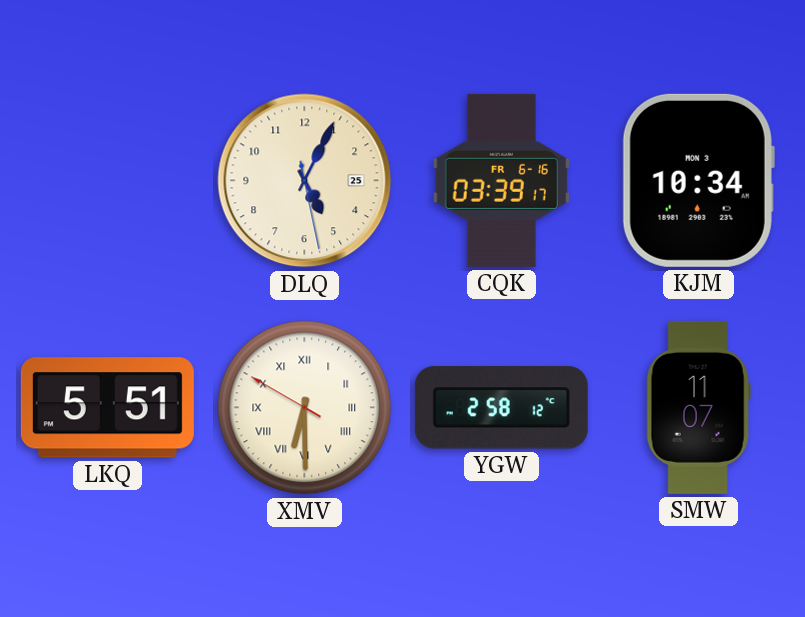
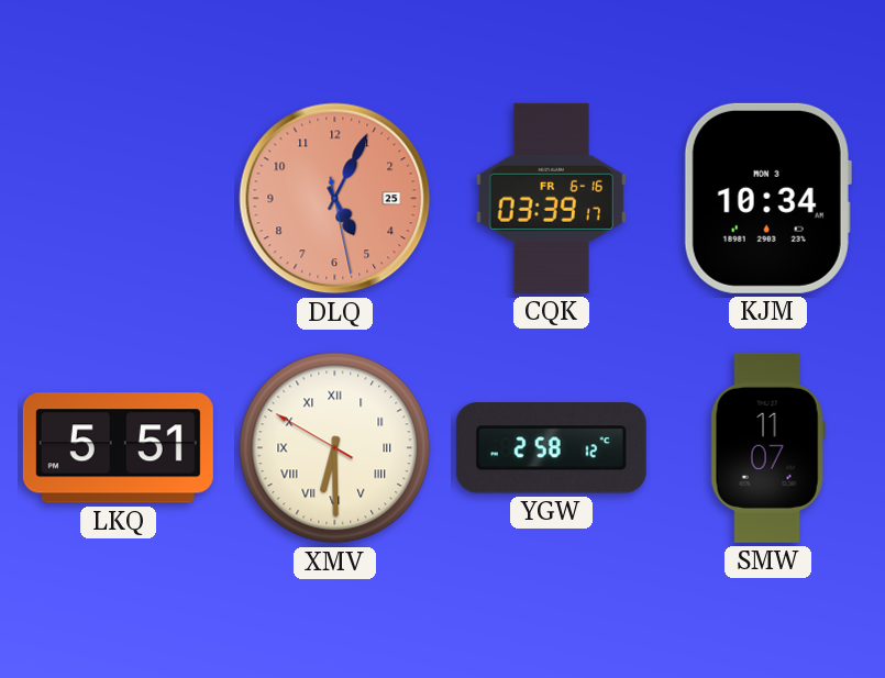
DLQ dial: cream -> salmon
